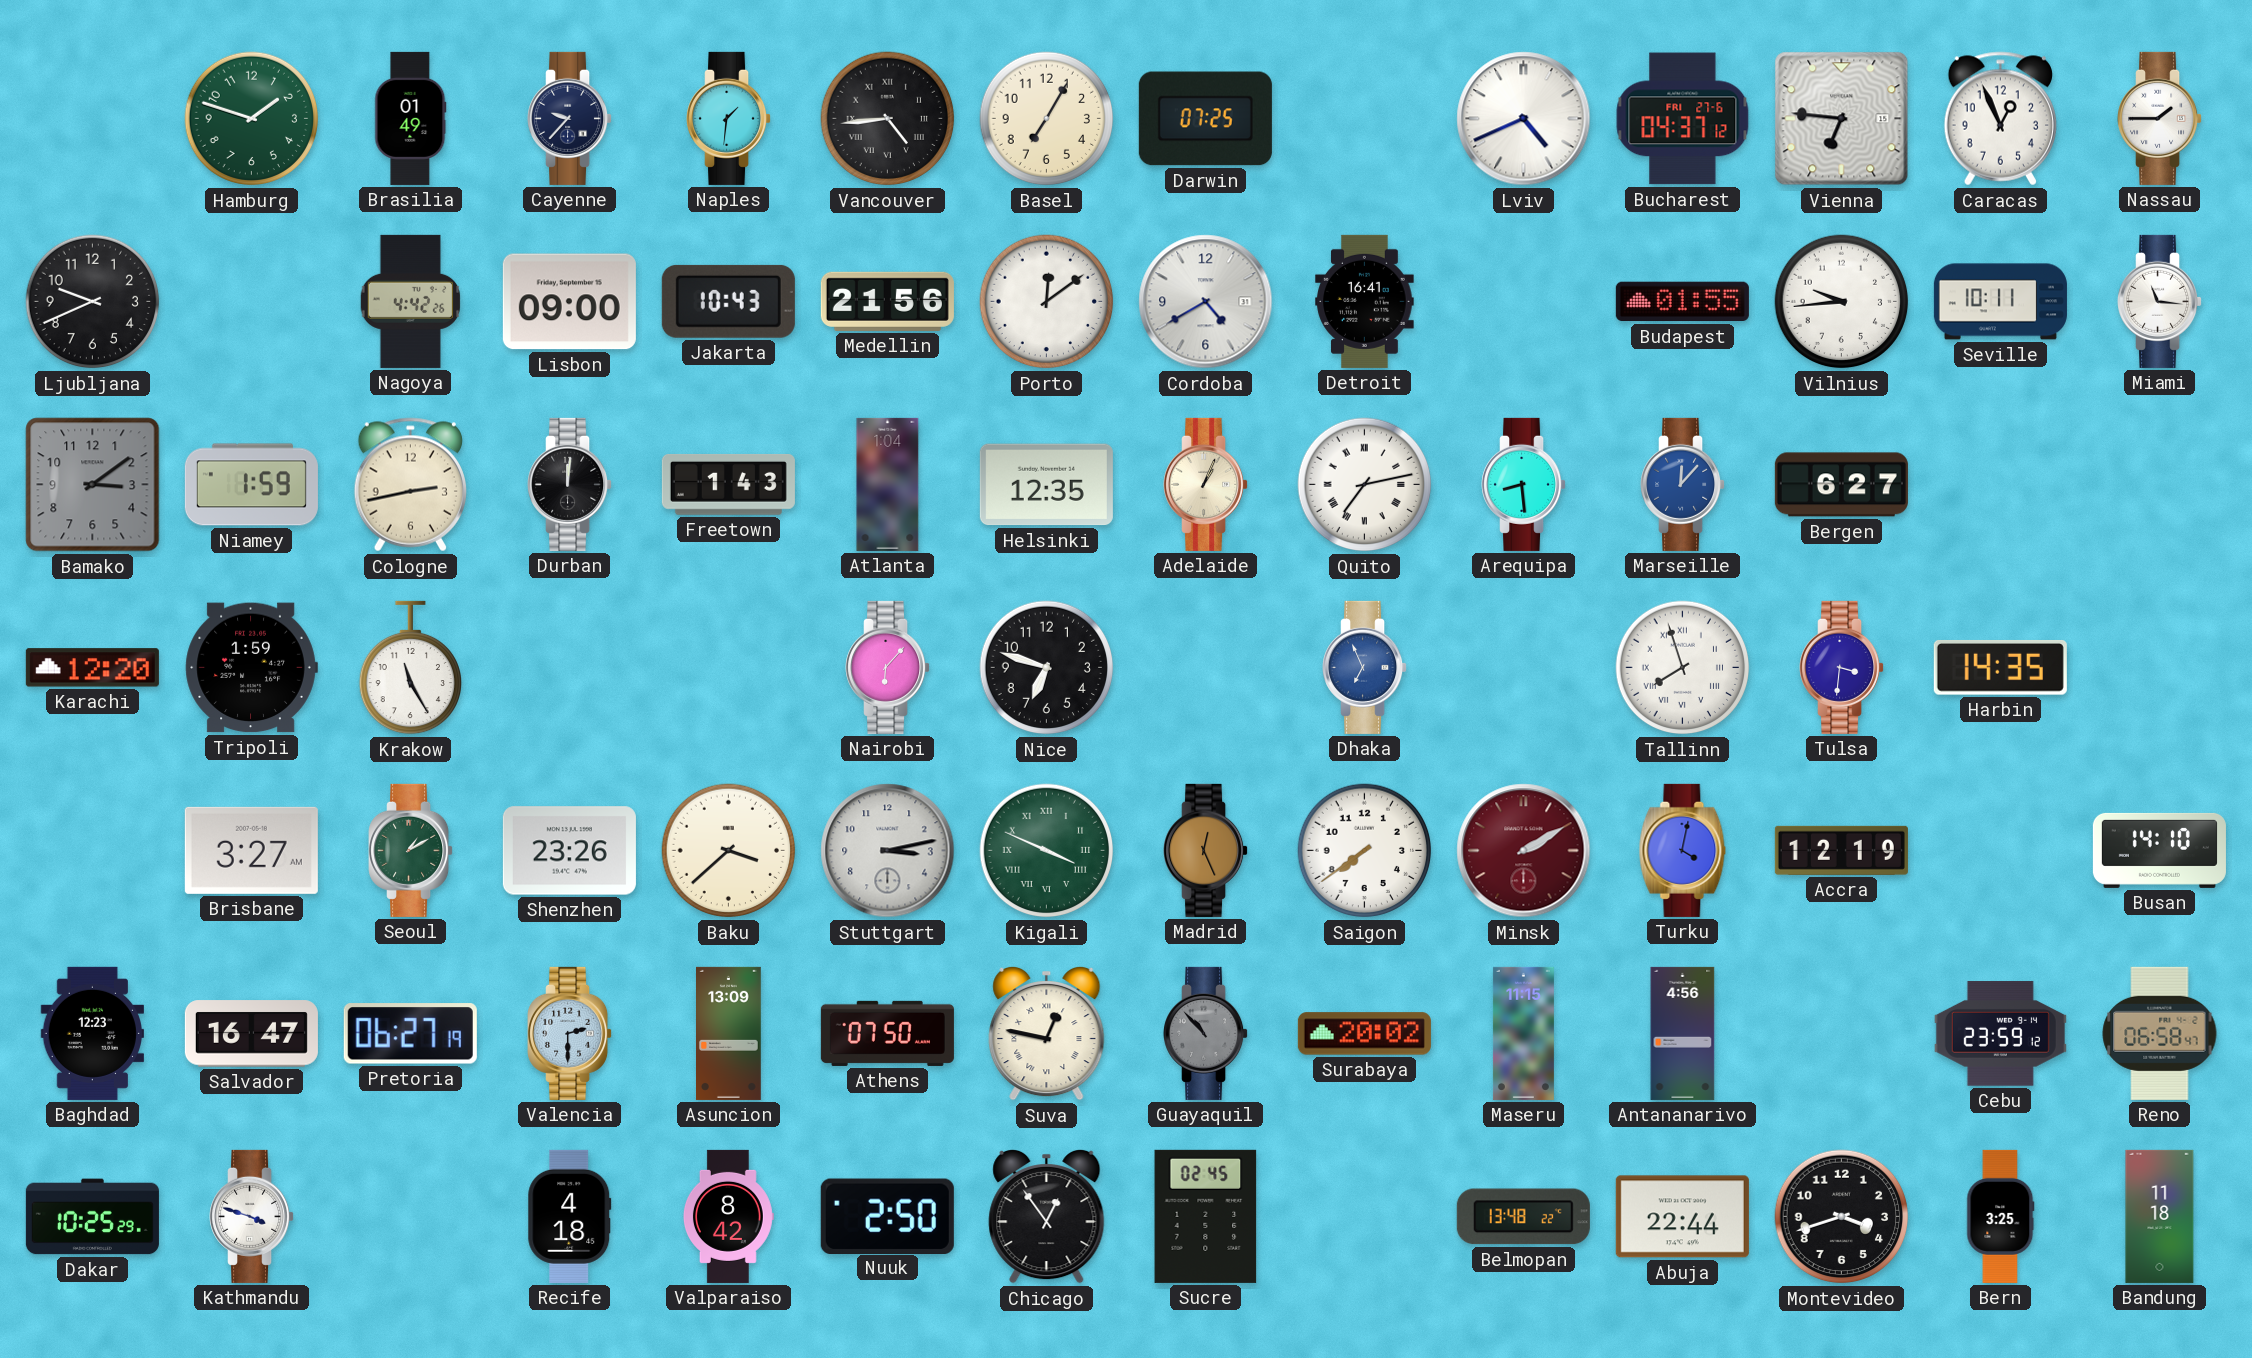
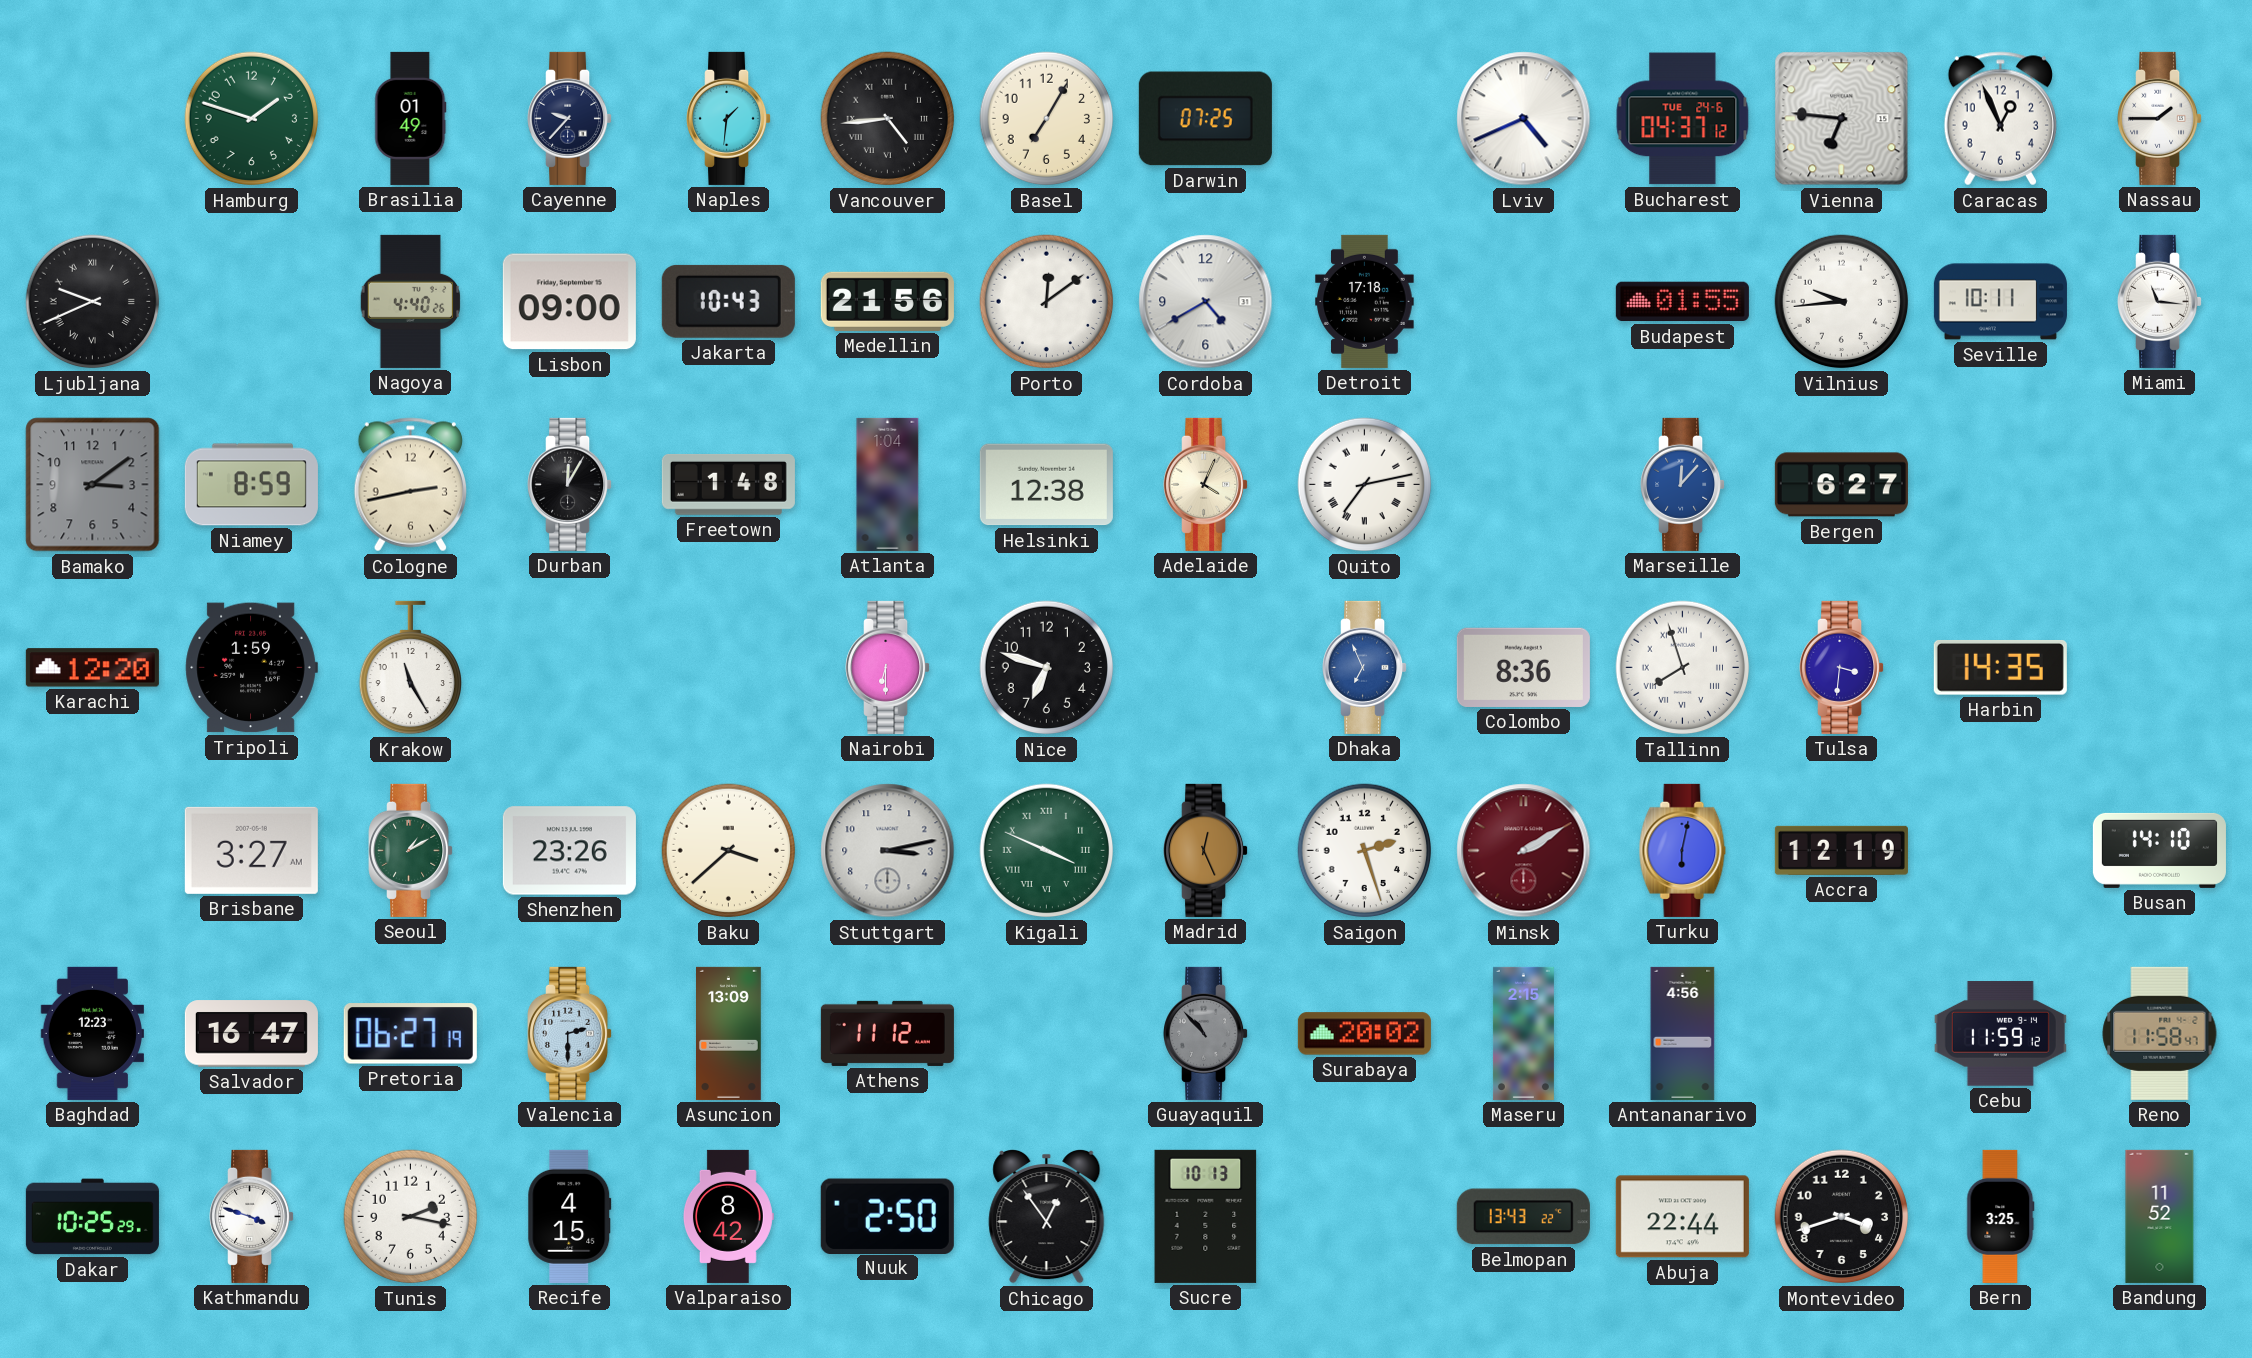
Bucharest date: FRI 27-6 -> TUE 24-6
Ljubljana numerals: Arabic -> Roman
Nagoya: 4:42 -> 4:40
Detroit: 16:41 -> 17:18
Niamey: 1:59 -> 8:59
Durban: 12:01 -> 12:05
Freetown: 1:43 -> 1:48
Helsinki: 12:35 -> 12:38
Adelaide: 1:04 -> 4:04
Arequipa: 8:29 -> none
Nairobi: 6:07 -> 6:30
Colombo: none -> 8:36
Saigon: 7:39 -> 2:27
Turku: 4:02 -> 6:02
Athens: 07:50 -> 11:12
Suva: 12:47 -> none
Maseru: 11:15 -> 2:15
Cebu: 23:59 -> 11:59
Reno: 06:58 -> 11:58
Tunis: none -> 2:17
Recife: 4:18 -> 4:15
Sucre: 02:45 -> 10:13
Belmopan: 13:48 -> 13:43
Bandung: 11:18 -> 11:52
